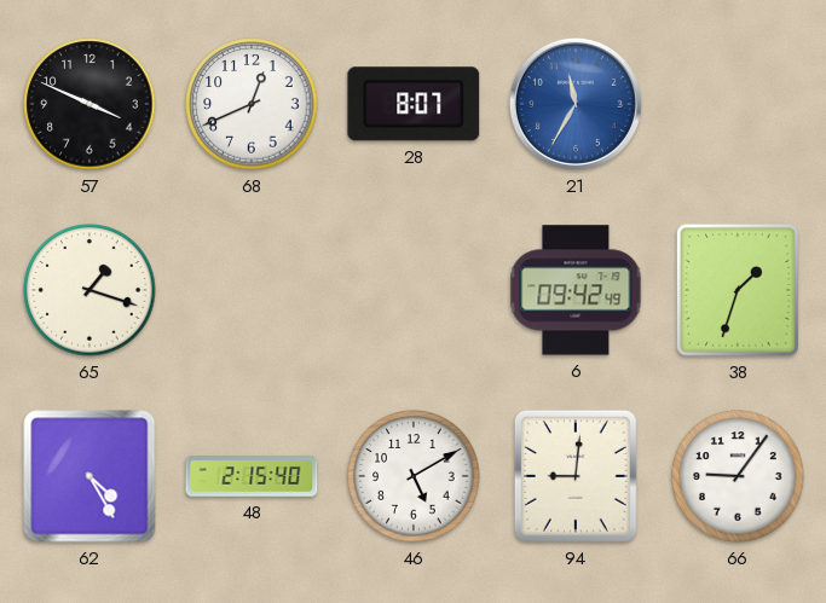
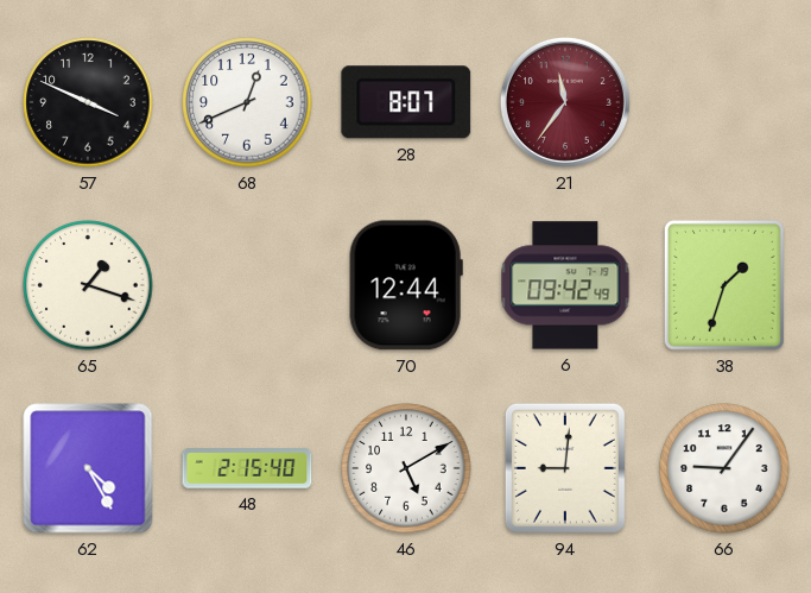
21: 11:35 -> 11:36
21 dial: blue -> burgundy
70: none -> 12:44
